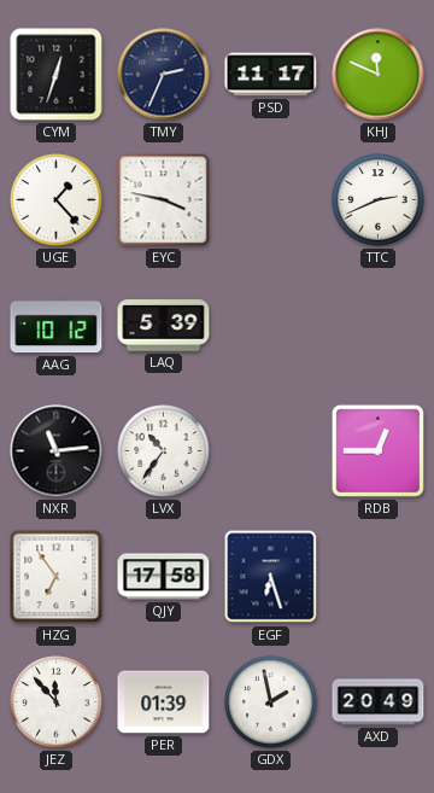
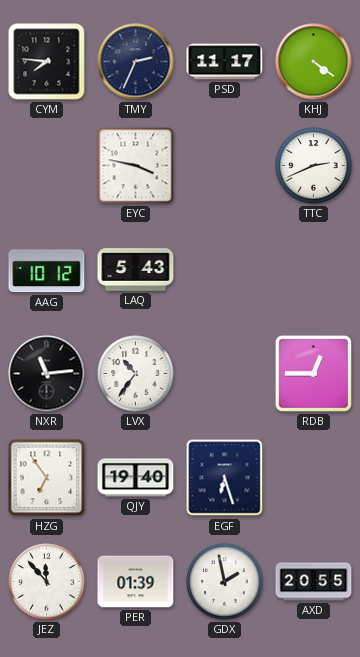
CYM: 12:33 -> 7:46
KHJ: 11:49 -> 4:21
UGE: 1:23 -> none
LAQ: 5:39 -> 5:43
QJY: 17:58 -> 19:40
AXD: 20:49 -> 20:55
